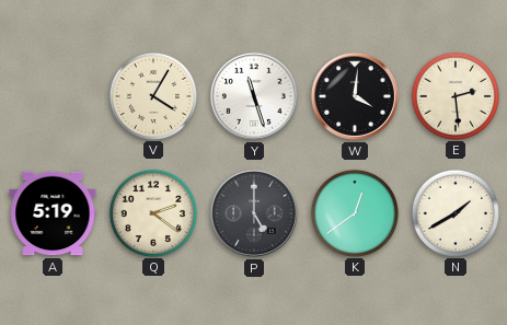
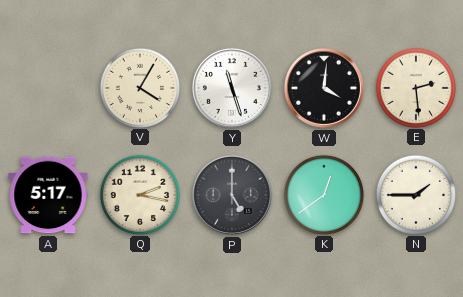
A: 5:19 -> 5:17
Q: 2:21 -> 2:17
N: 1:40 -> 1:45
